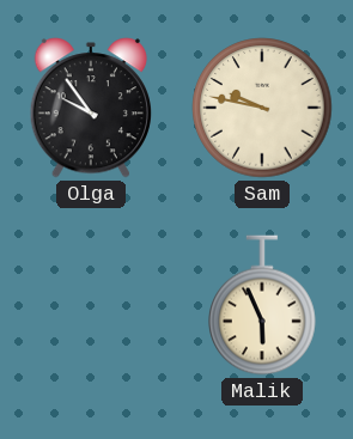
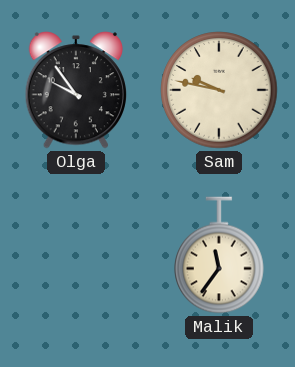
Malik: 5:56 -> 11:36
